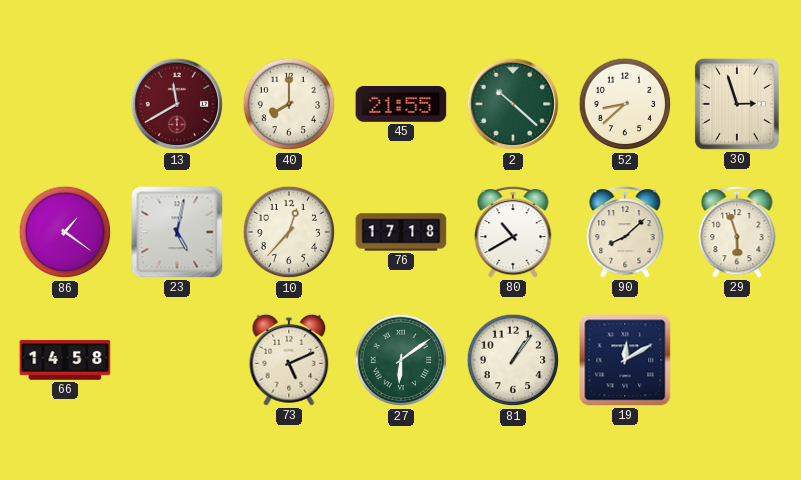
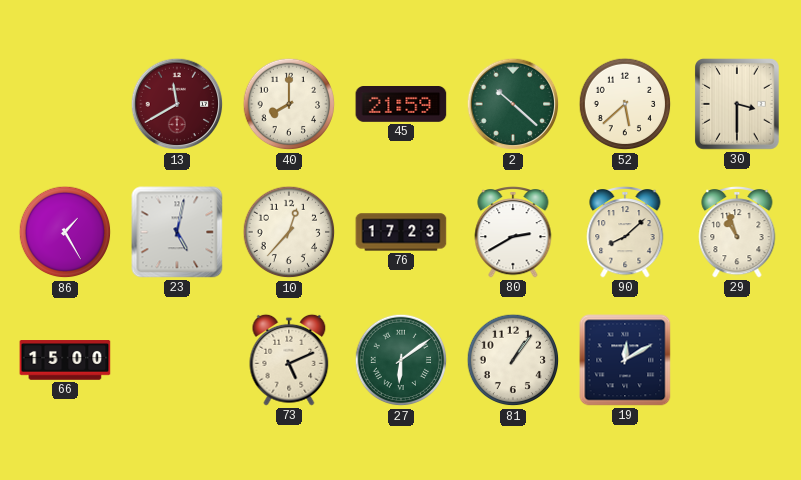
45: 21:55 -> 21:59
52: 8:38 -> 5:38
30: 2:57 -> 3:30
86: 1:21 -> 1:25
76: 17:18 -> 17:23
80: 10:40 -> 2:40
29: 5:57 -> 10:57
66: 14:58 -> 15:00
